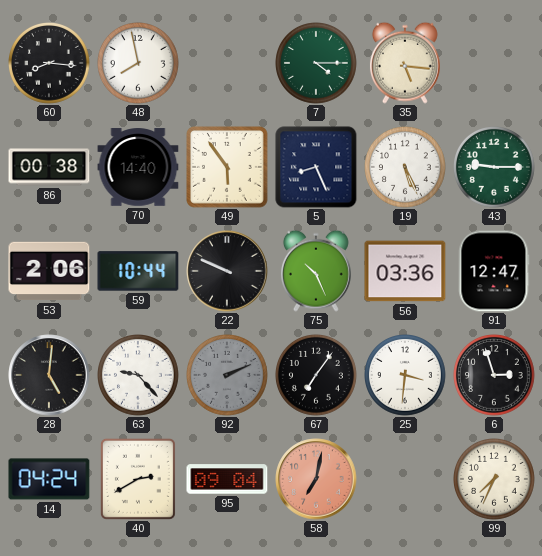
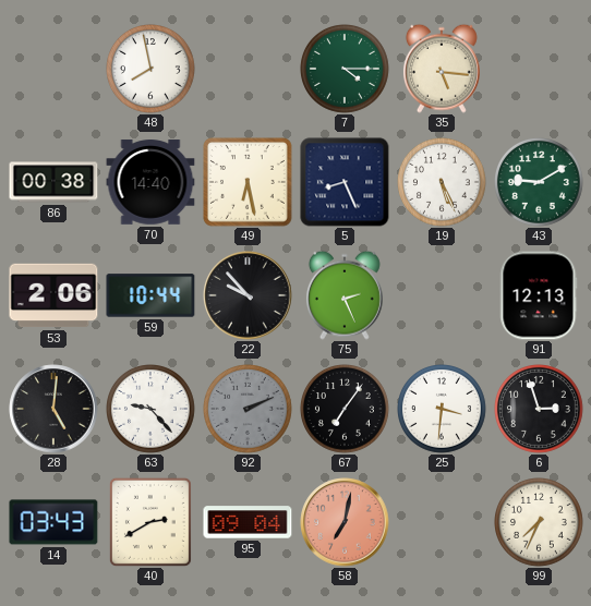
60: 8:16 -> none
49: 5:54 -> 6:28
43: 9:15 -> 9:10
22: 9:49 -> 9:53
75: 10:26 -> 2:26
56: 03:36 -> none
91: 12:47 -> 12:13
14: 04:24 -> 03:43
